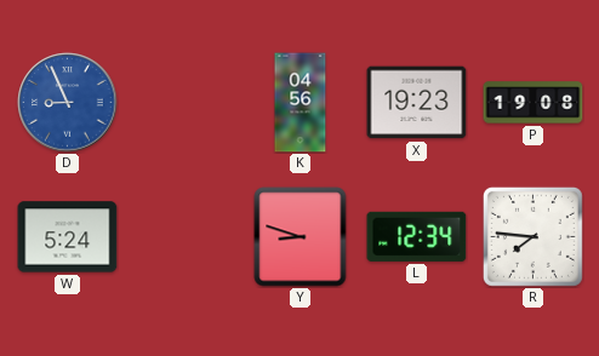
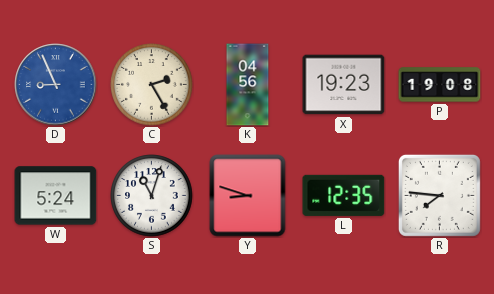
C: none -> 2:25
S: none -> 11:03
L: 12:34 -> 12:35
